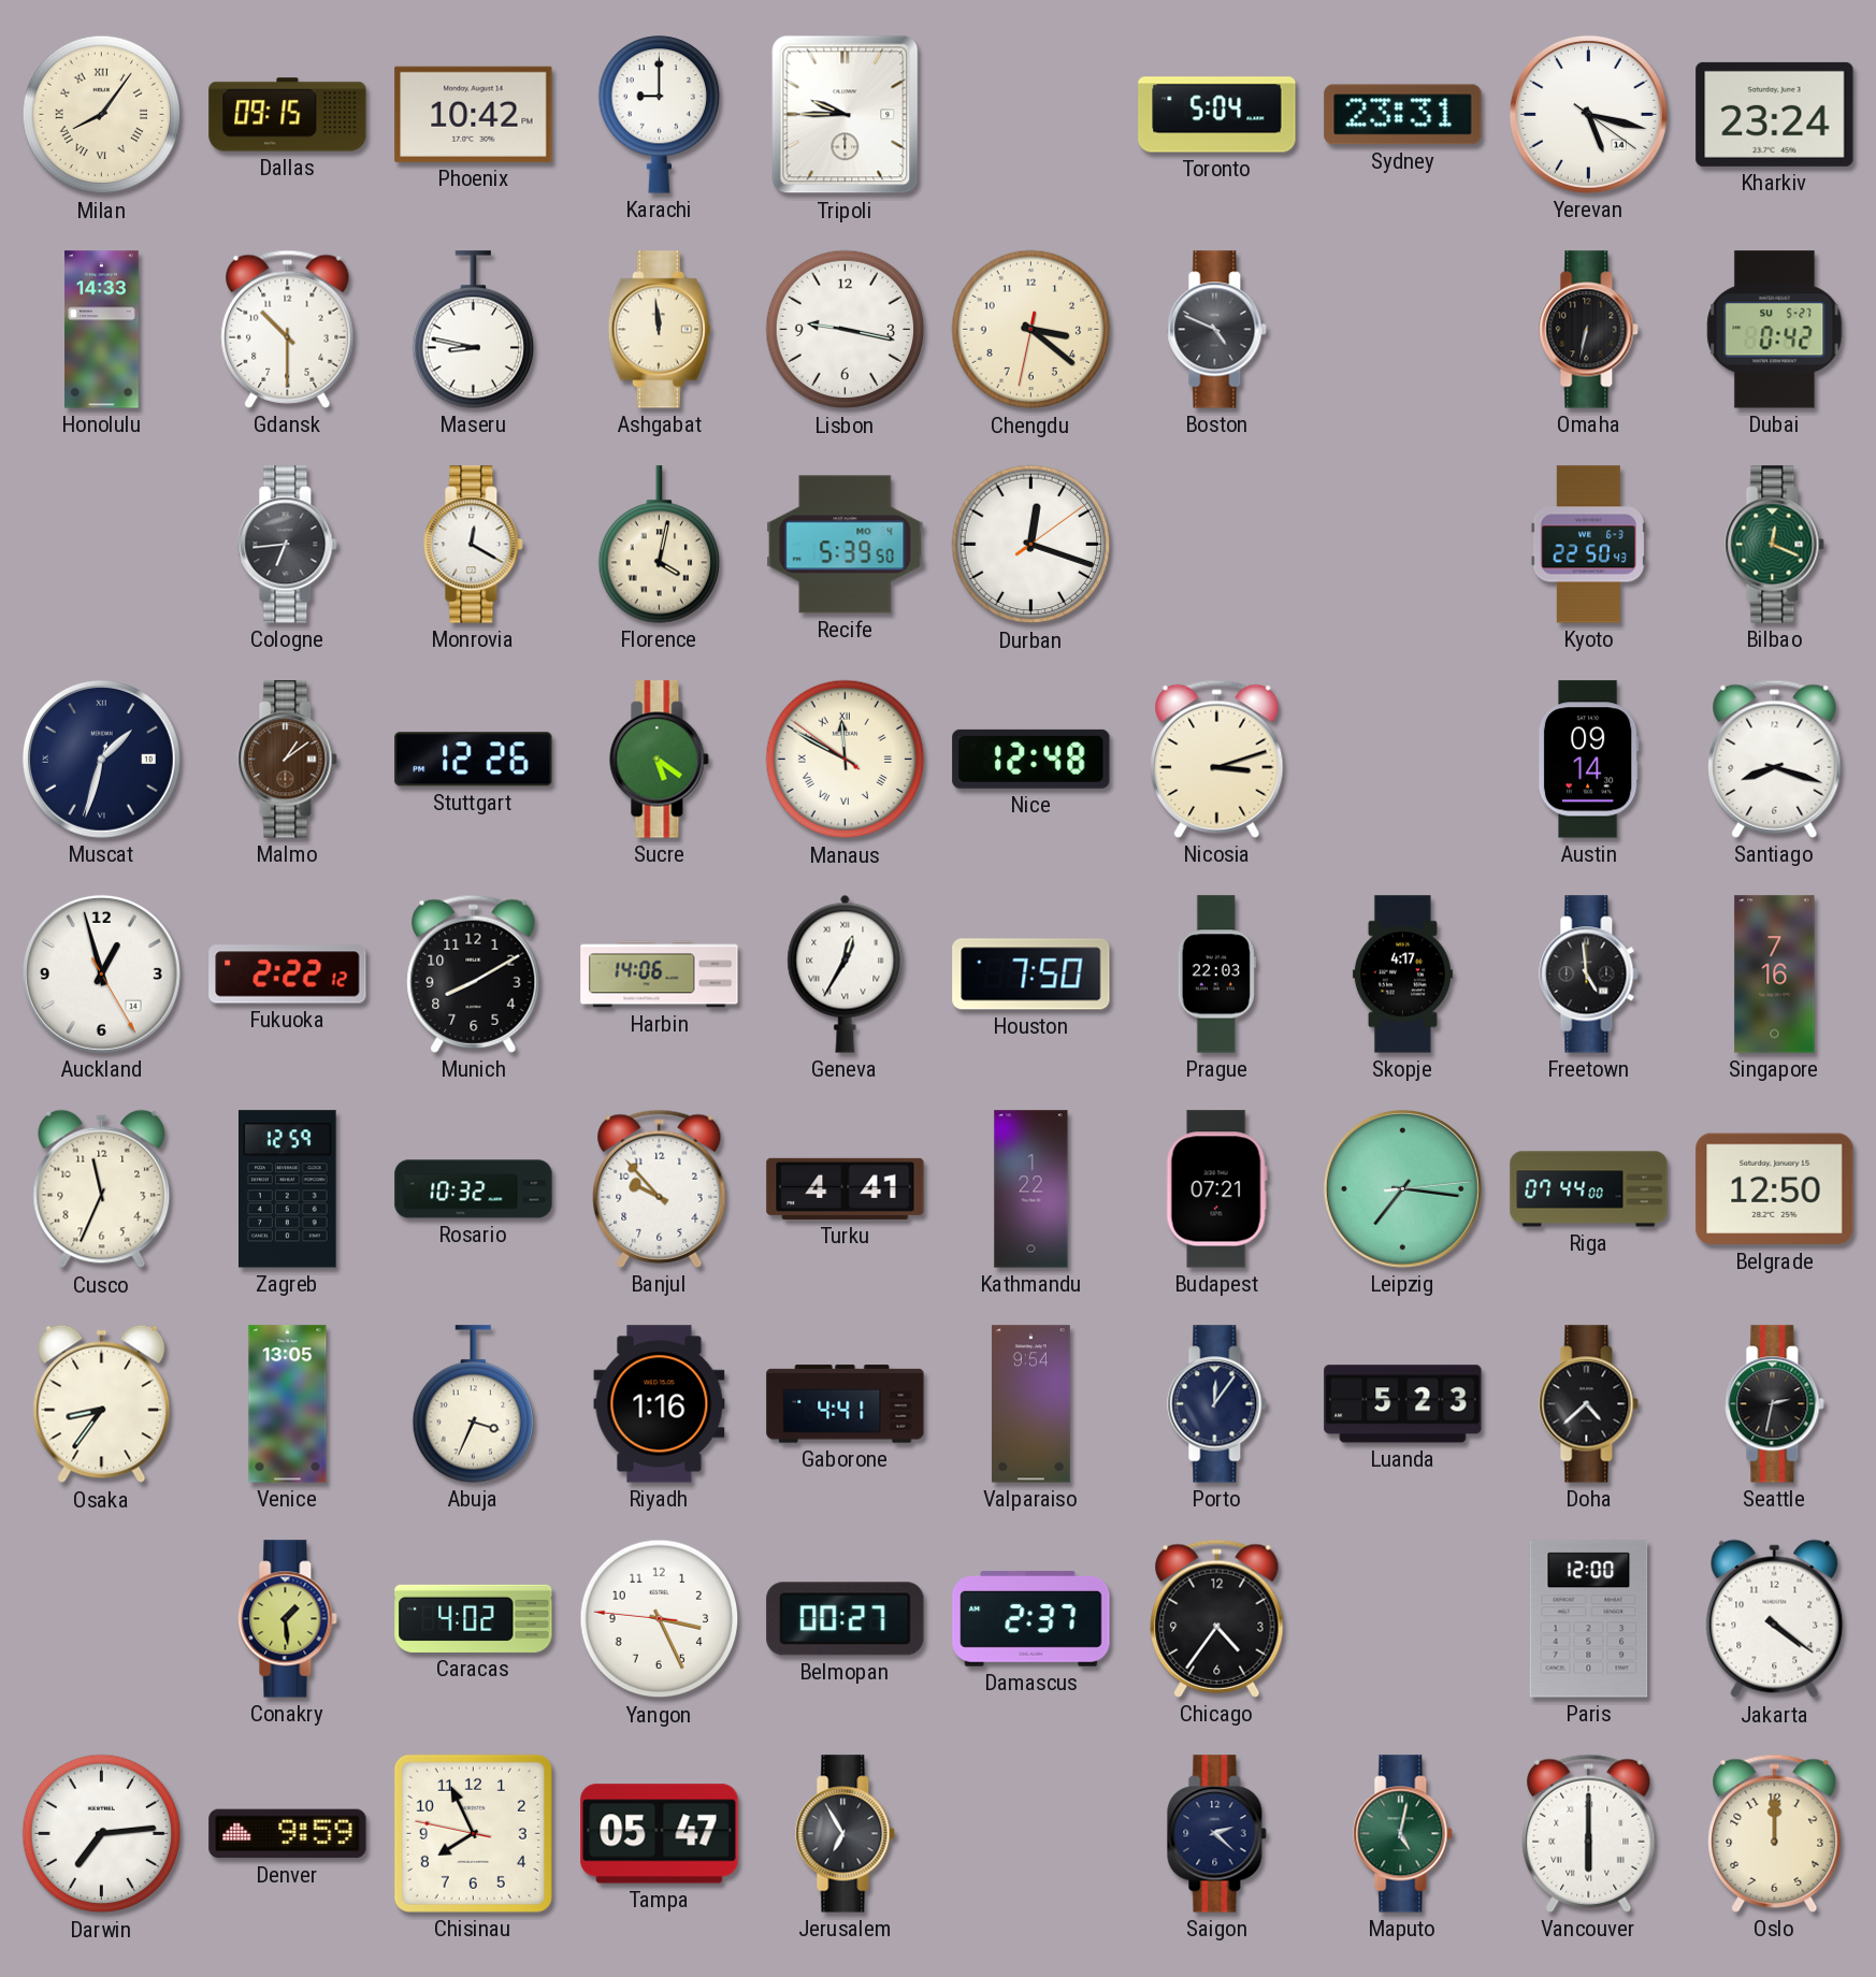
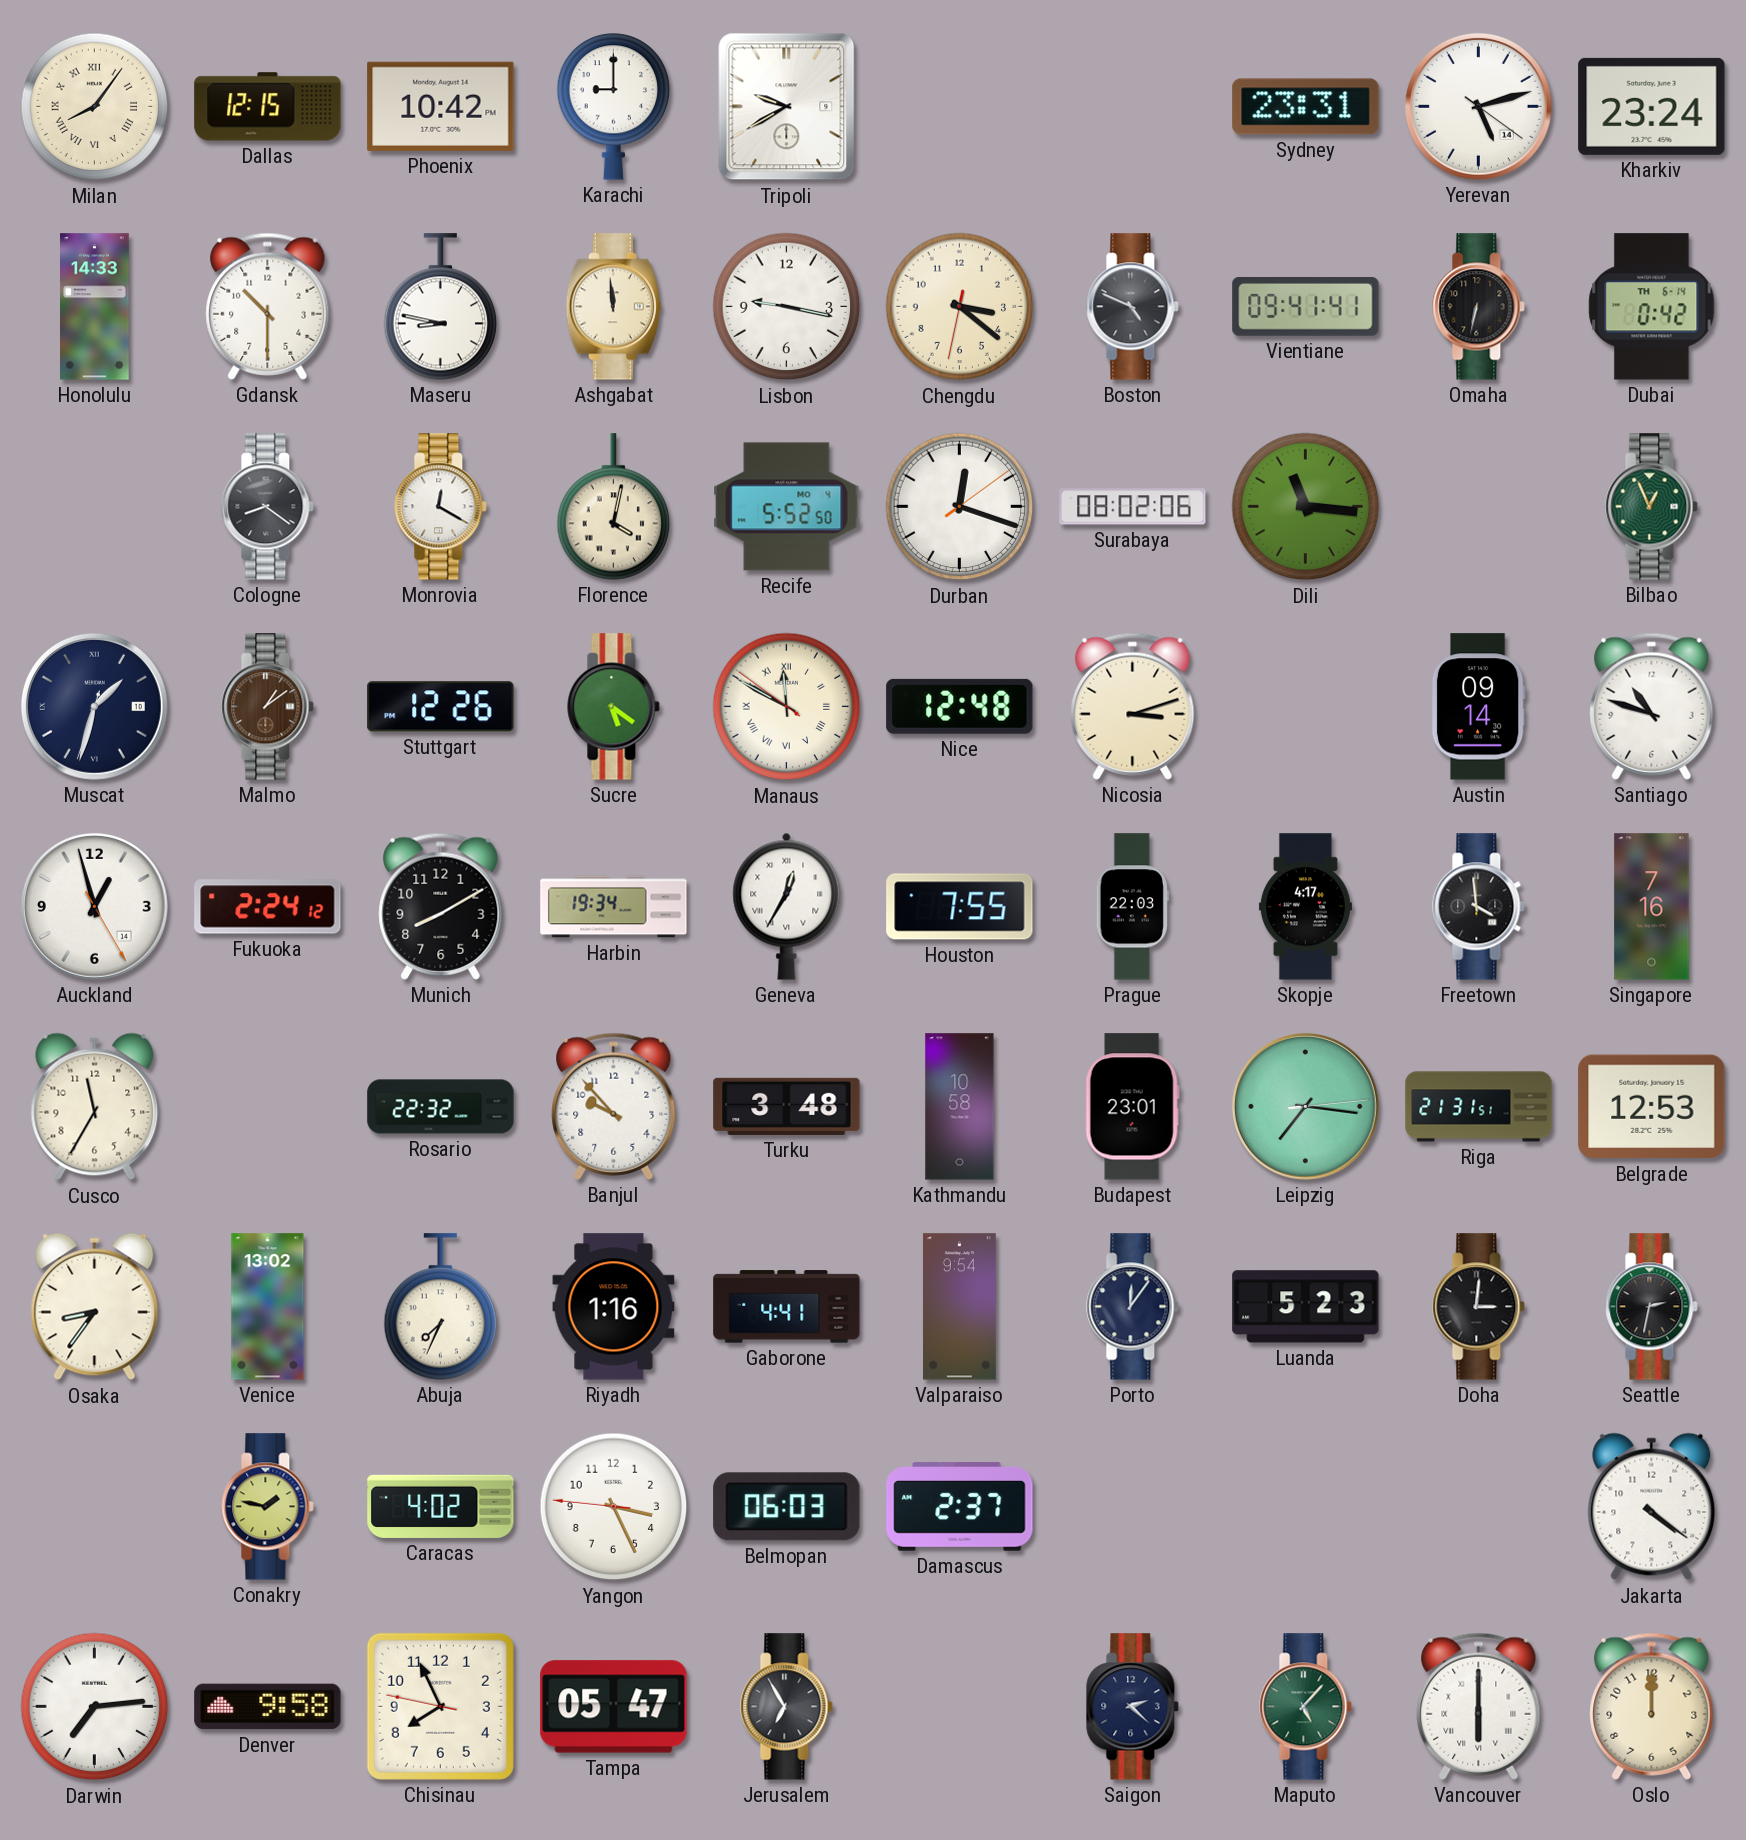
Dallas: 09:15 -> 12:15
Tripoli: 9:45 -> 9:40
Toronto: 5:04 -> none
Yerevan: 5:17 -> 5:12
Vientiane: none -> 09:41
Dubai date: SU 5-27 -> TH 6-14
Cologne: 6:44 -> 8:21
Recife: 5:39 -> 5:52
Surabaya: none -> 08:02
Dili: none -> 11:16
Kyoto: 22:50 -> none
Bilbao: 12:19 -> 12:56
Santiago: 8:18 -> 10:48
Fukuoka: 2:22 -> 2:24
Harbin: 14:06 -> 19:34
Houston: 7:50 -> 7:55
Freetown: 4:59 -> 3:59
Cusco: 11:34 -> 11:35
Zagreb: 12:59 -> none
Rosario: 10:32 -> 22:32
Turku: 4:41 -> 3:48
Kathmandu: 1:22 -> 10:58
Budapest: 07:21 -> 23:01
Riga: 07:44 -> 21:31
Belgrade: 12:50 -> 12:53
Venice: 13:05 -> 13:02
Abuja: 3:34 -> 7:34
Doha: 4:38 -> 3:01
Conakry: 1:29 -> 1:47
Belmopan: 00:27 -> 06:03
Chicago: 4:36 -> none
Paris: 12:00 -> none
Denver: 9:59 -> 9:58
Maputo: 5:02 -> 5:07
